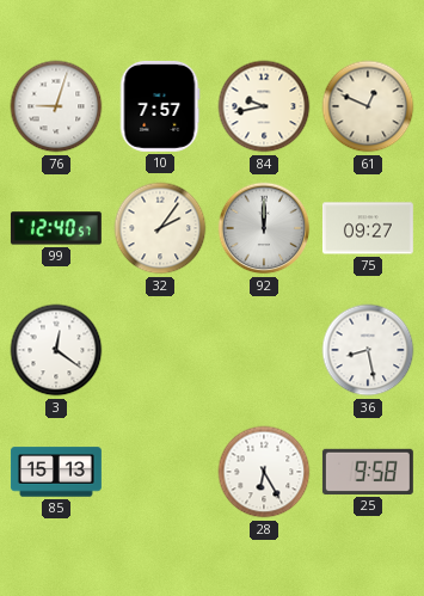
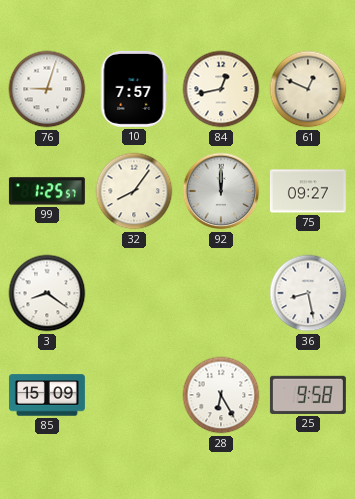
84: 9:43 -> 12:43
99: 12:40 -> 1:25
32: 2:06 -> 8:06
3: 12:21 -> 8:21
85: 15:13 -> 15:09
